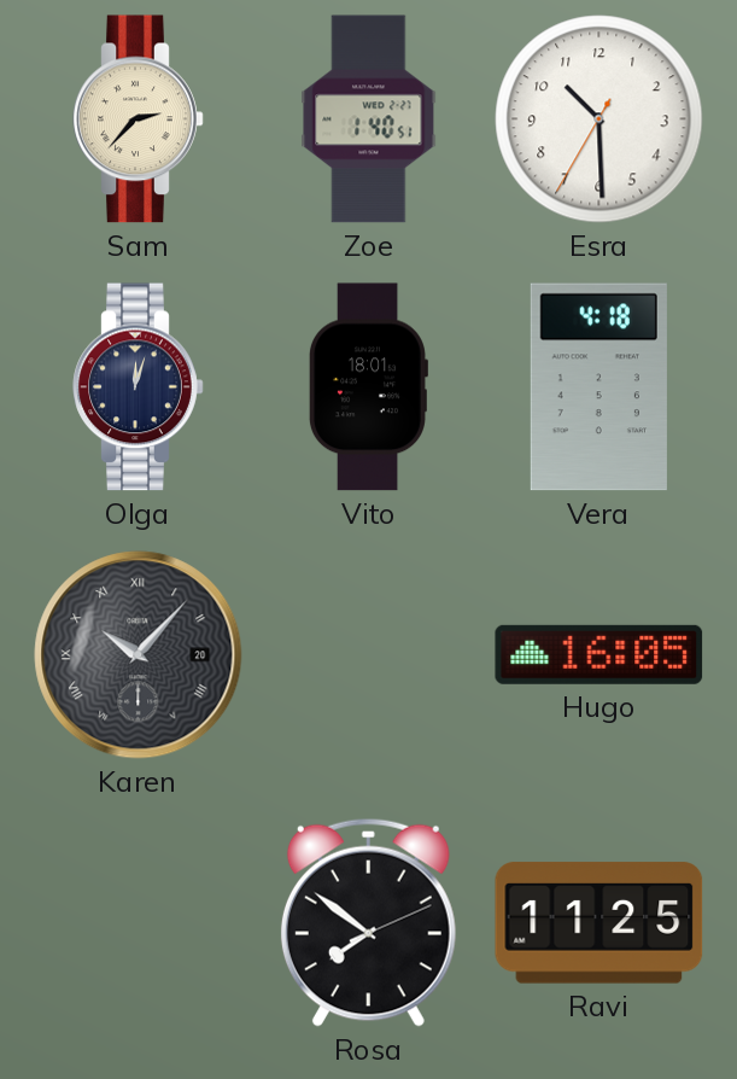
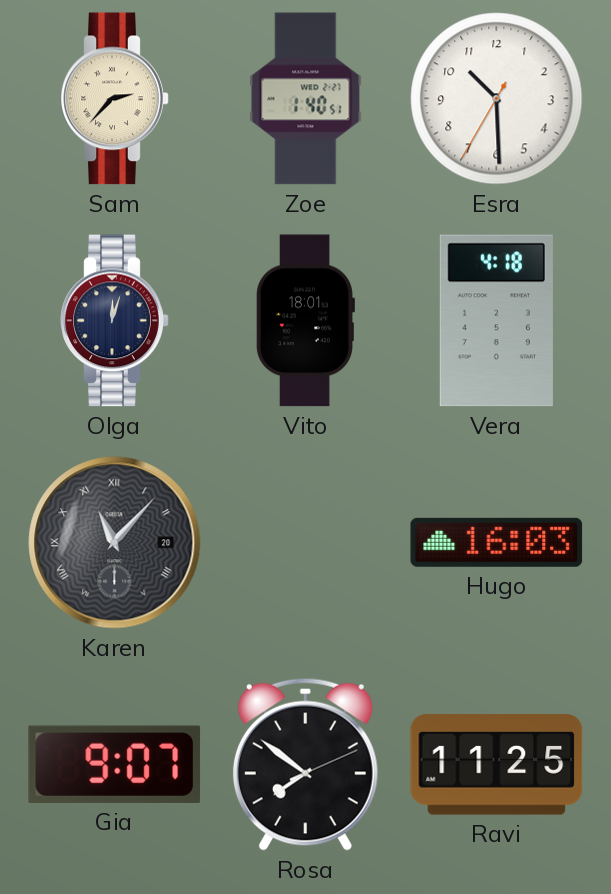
Karen: 10:07 -> 11:07
Hugo: 16:05 -> 16:03
Gia: none -> 9:07
